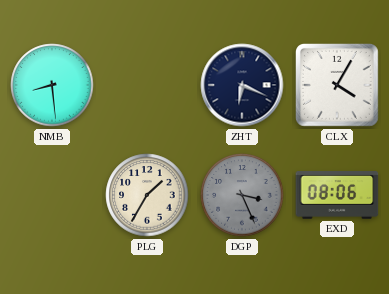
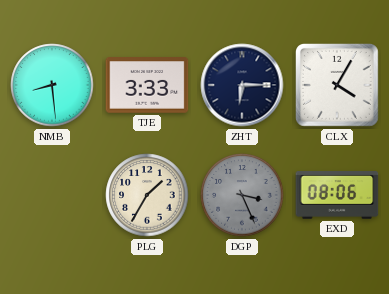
TJE: none -> 3:33
ZHT: 6:19 -> 6:15
